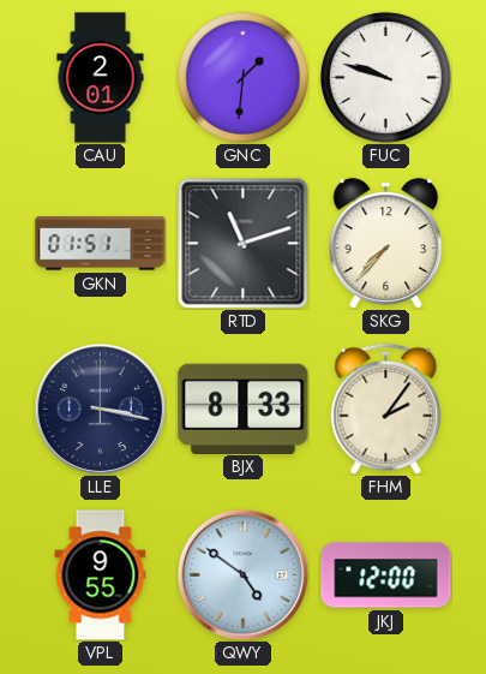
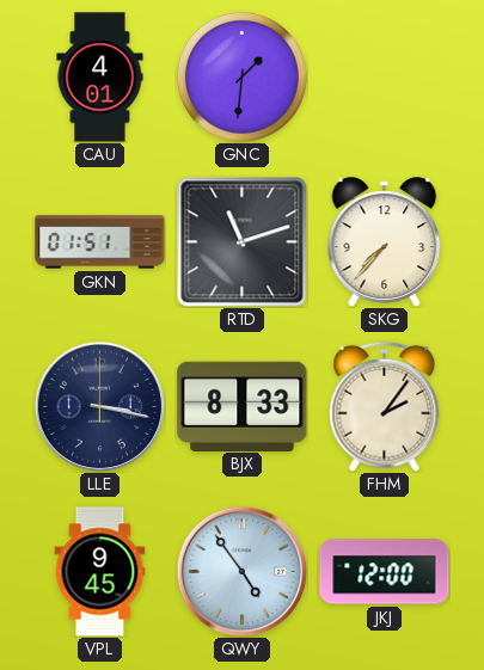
CAU: 2:01 -> 4:01
FUC: 9:48 -> none
VPL: 9:55 -> 9:45
QWY: 4:51 -> 4:54
